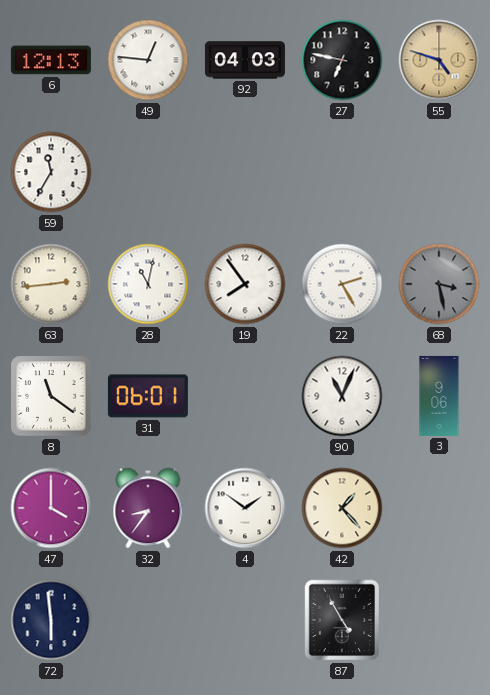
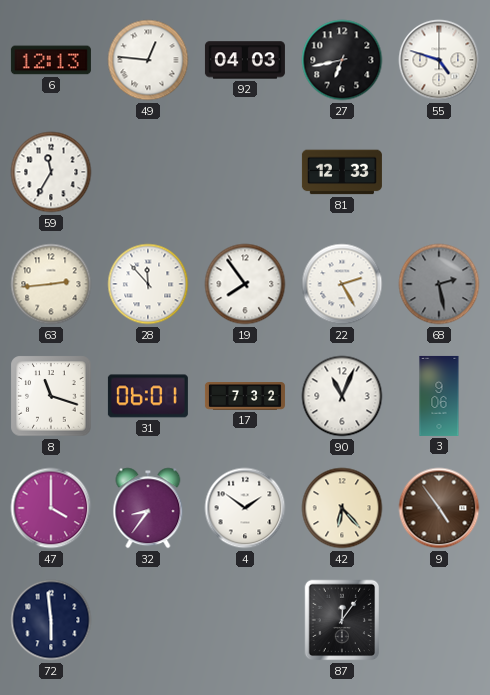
27: 6:47 -> 6:43
55 dial: champagne -> white
81: none -> 12:33
28: 11:02 -> 11:53
68: 3:28 -> 2:28
8: 11:21 -> 11:18
17: none -> 7:32
42: 1:23 -> 6:23
9: none -> 4:54
87: 4:55 -> 12:06
